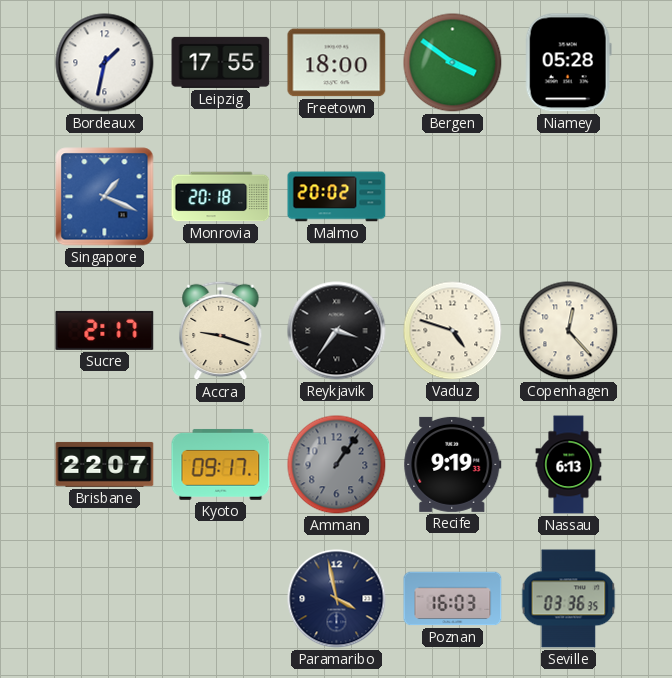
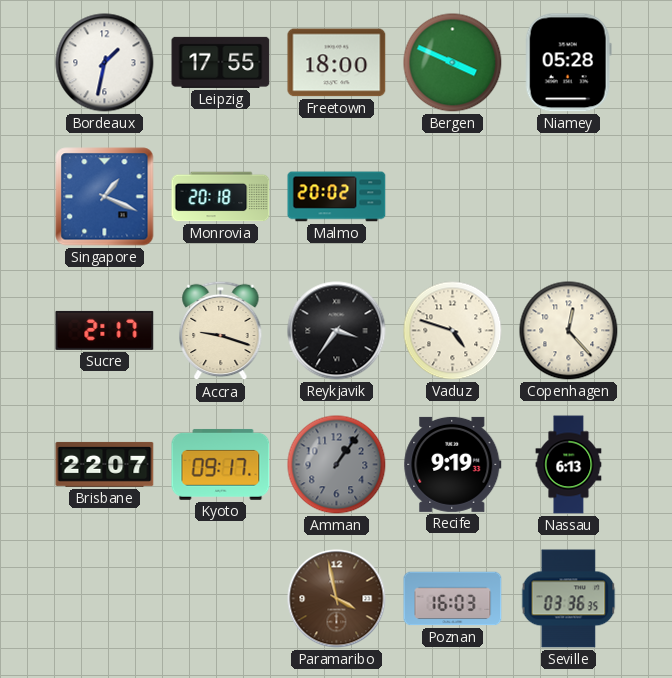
Bergen: 3:51 -> 3:49
Paramaribo dial: navy -> brown
